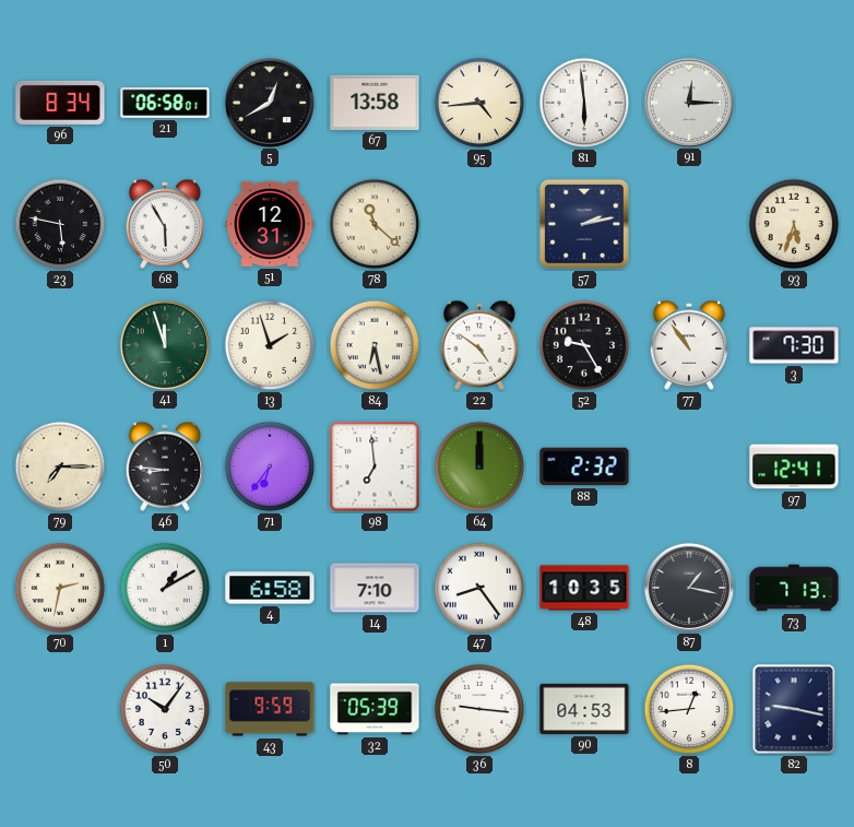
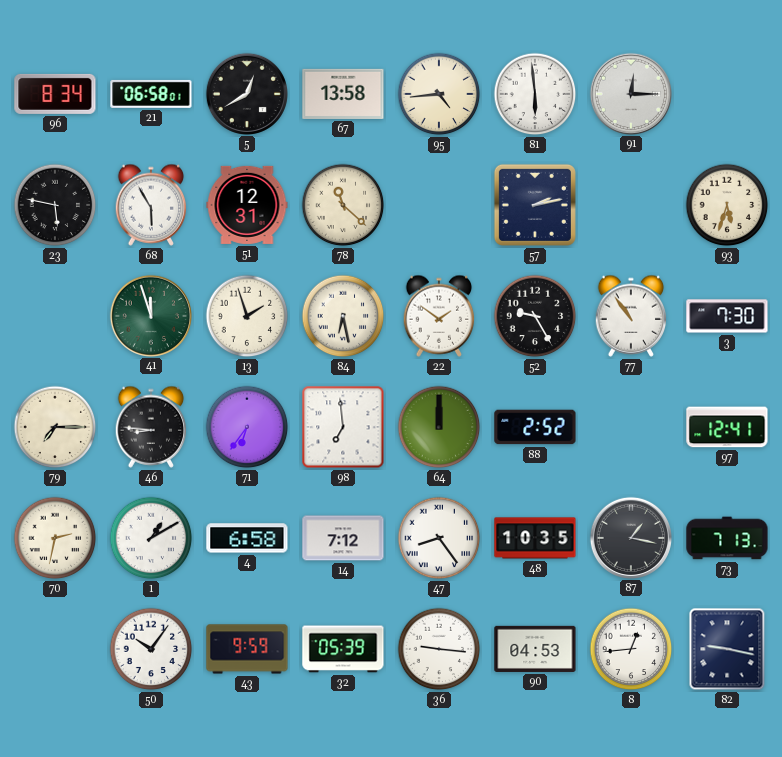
22: 4:51 -> 1:51
88: 2:32 -> 2:52
14: 7:10 -> 7:12
